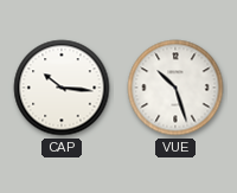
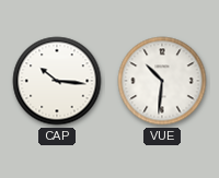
VUE: 10:27 -> 10:31
